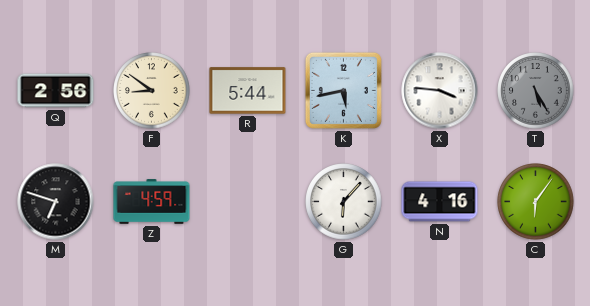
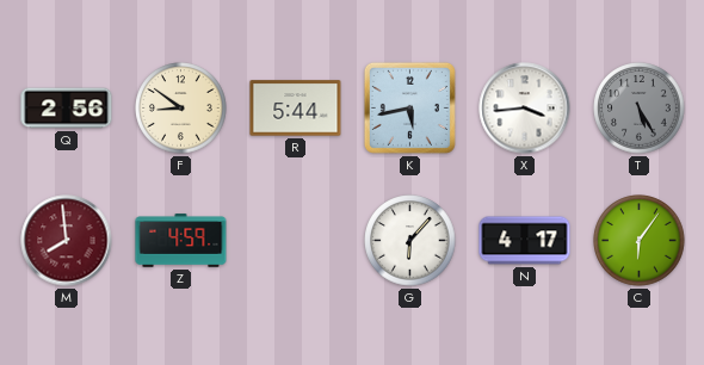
X: 3:46 -> 3:44
M: 6:48 -> 7:59
M dial: black -> burgundy
N: 4:16 -> 4:17
